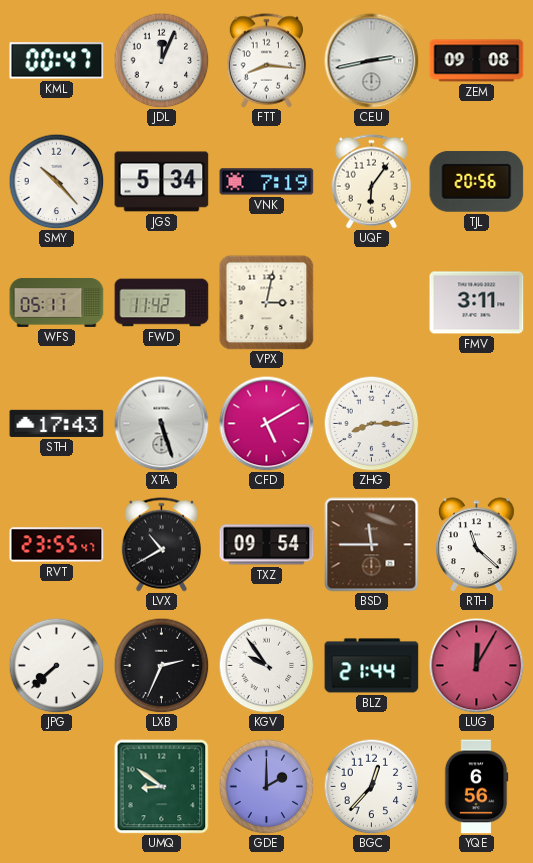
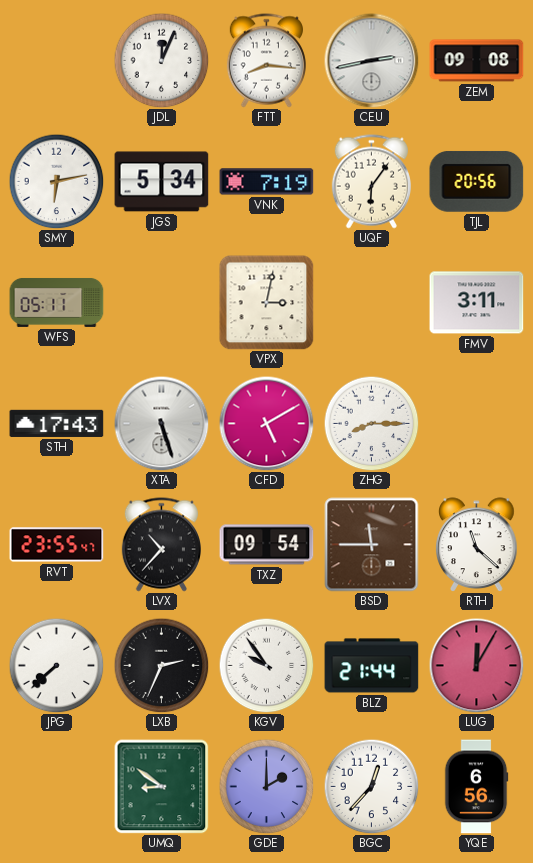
KML: 00:47 -> none
SMY: 10:23 -> 6:13
FWD: 11:42 -> none
LVX: 10:40 -> 10:37
